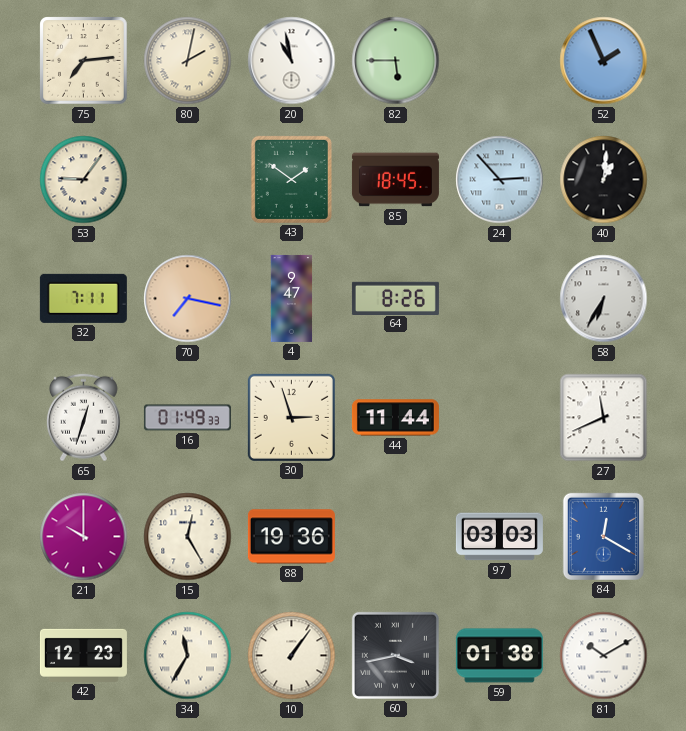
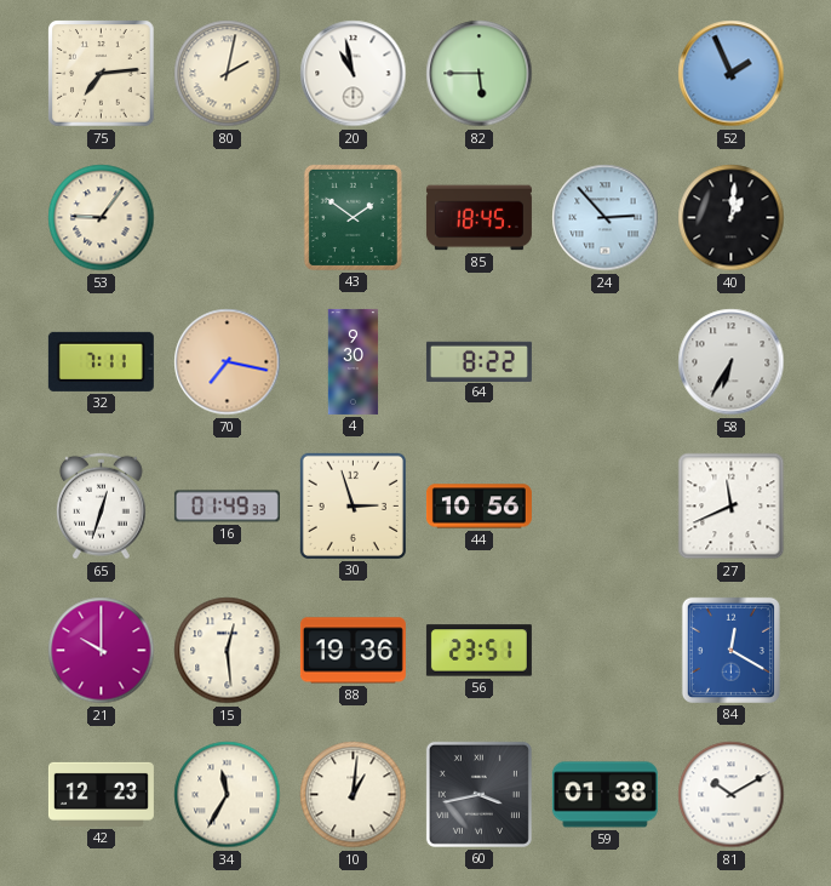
4: 9:47 -> 9:30
64: 8:26 -> 8:22
44: 11:44 -> 10:56
15: 12:25 -> 12:29
56: none -> 23:51
97: 03:03 -> none
10: 1:06 -> 1:01
